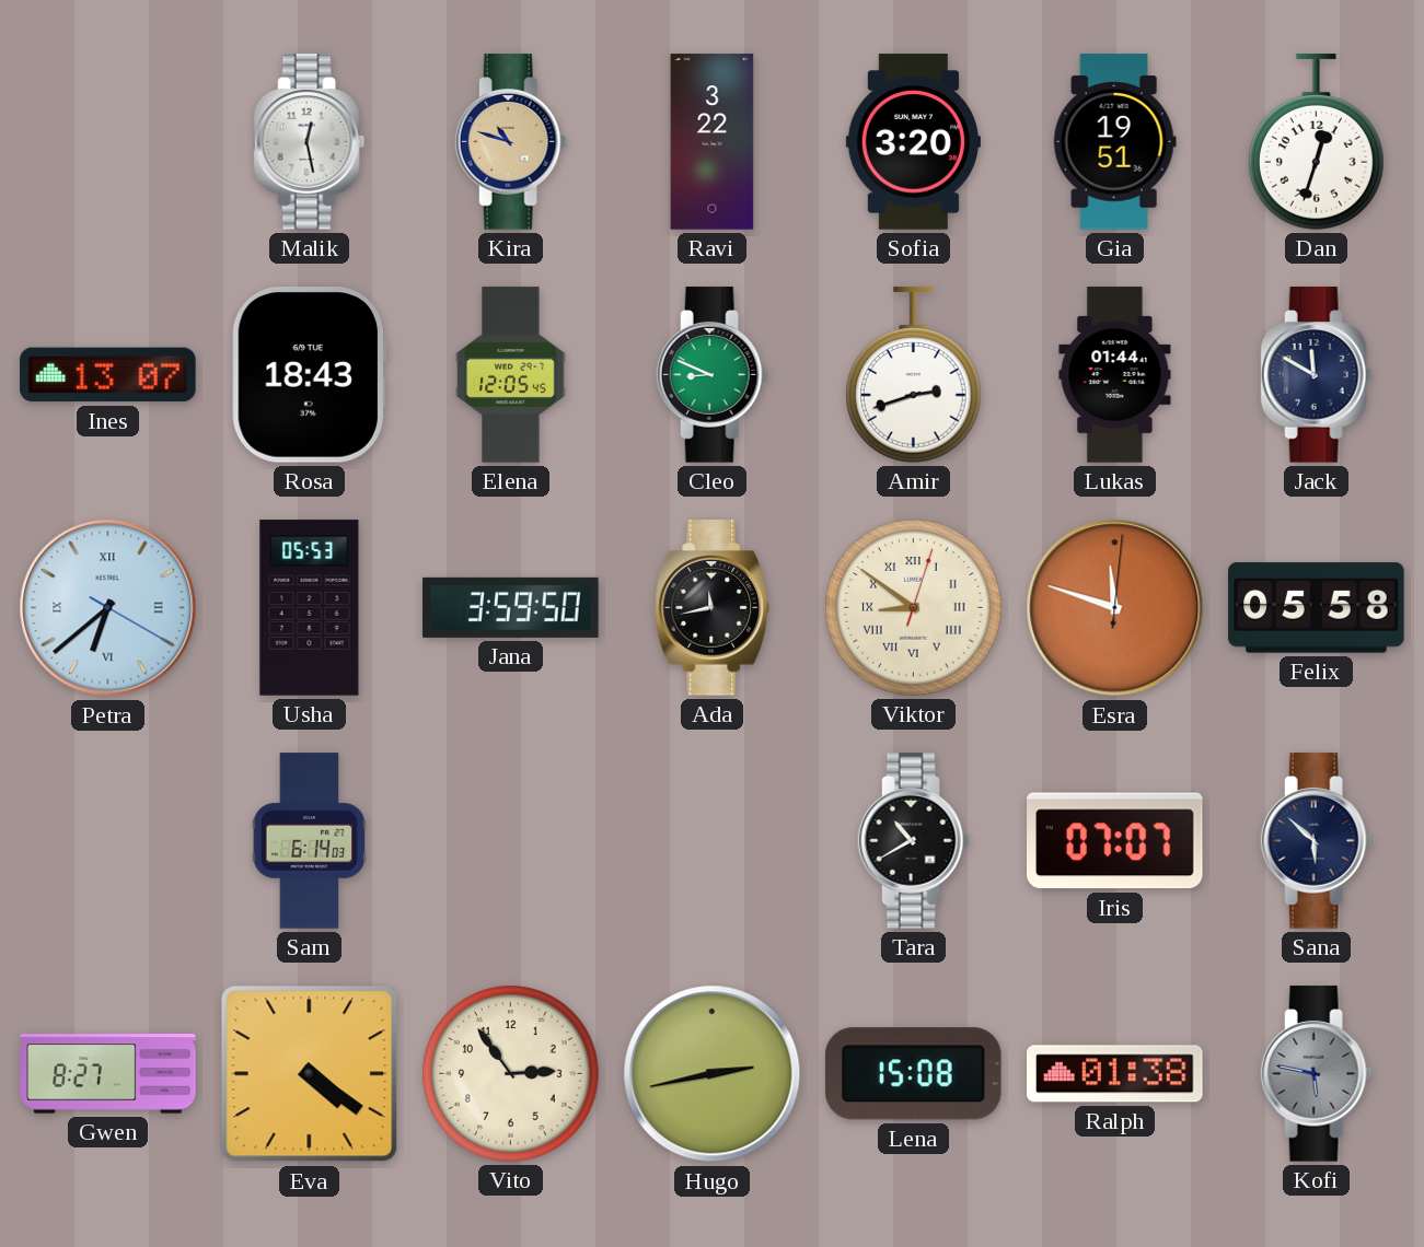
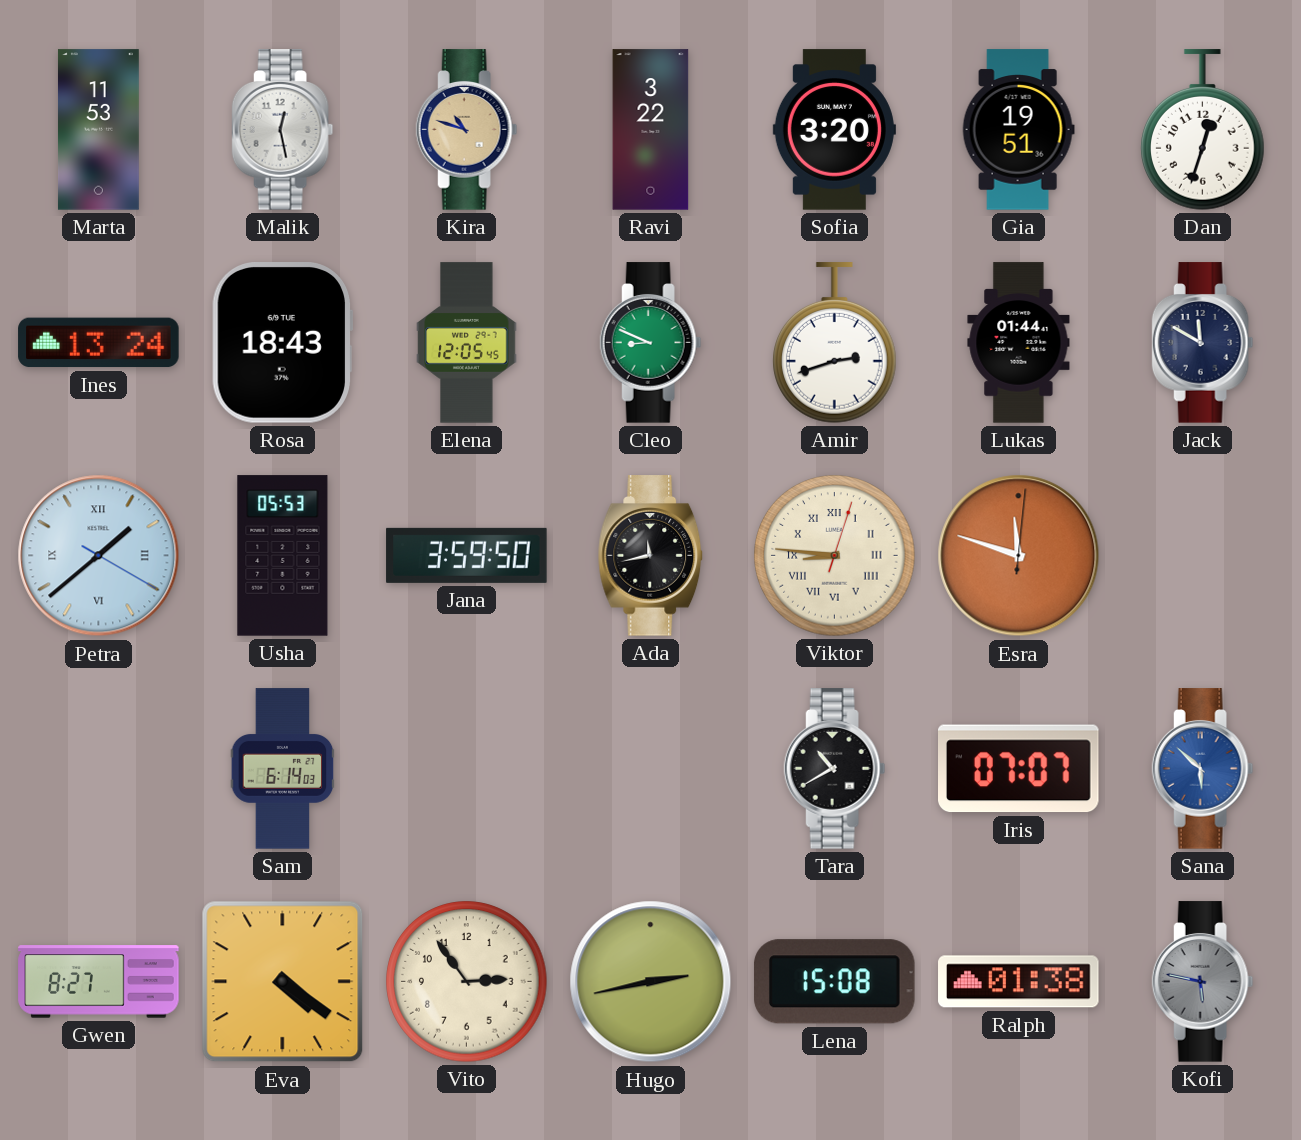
Marta: none -> 11:53
Ines: 13:07 -> 13:24
Petra: 6:38 -> 1:38
Viktor: 8:51 -> 8:46
Felix: 05:58 -> none
Sana dial: navy -> blue
